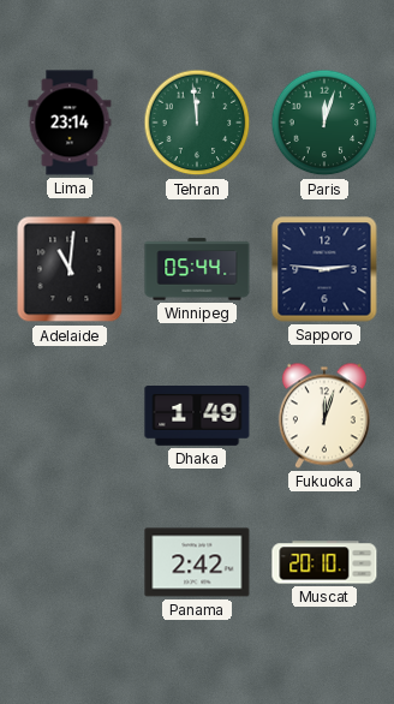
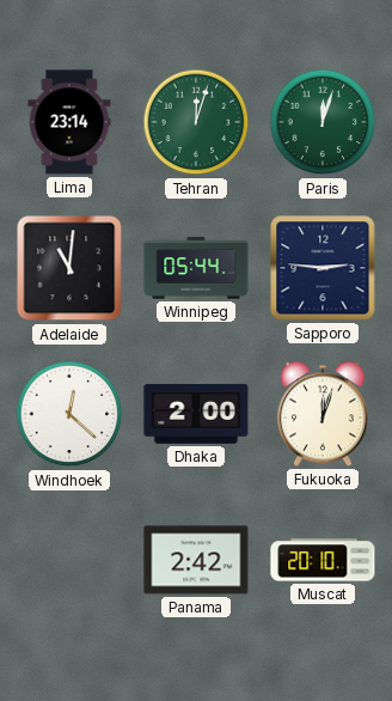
Tehran: 11:59 -> 12:03
Windhoek: none -> 12:22
Dhaka: 1:49 -> 2:00
